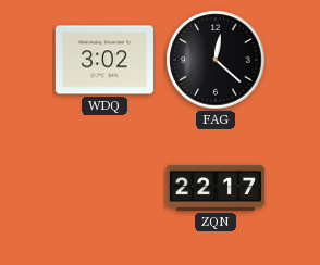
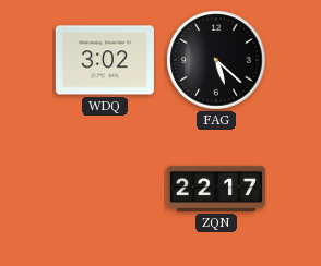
FAG: 12:22 -> 5:22
